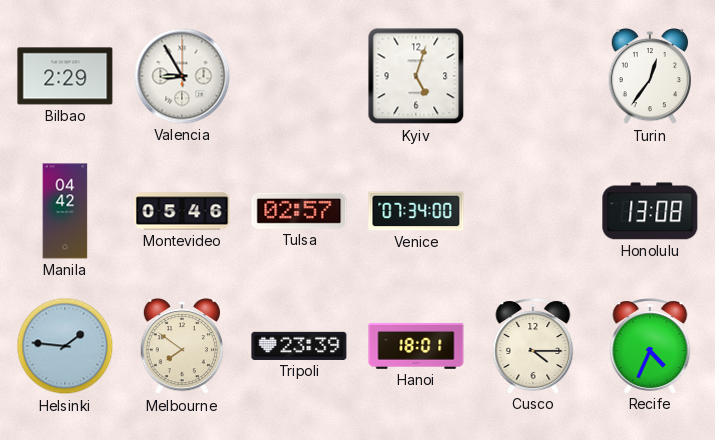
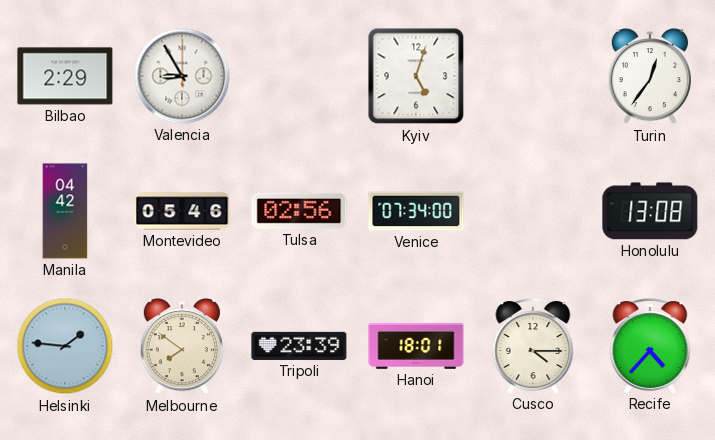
Tulsa: 02:57 -> 02:56
Recife: 4:34 -> 4:37
